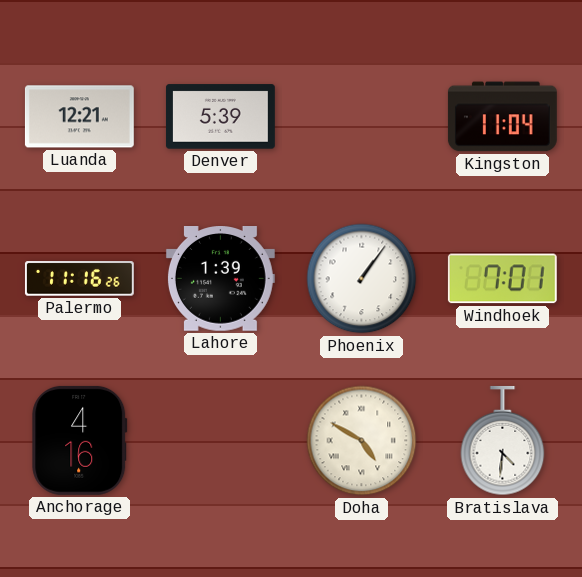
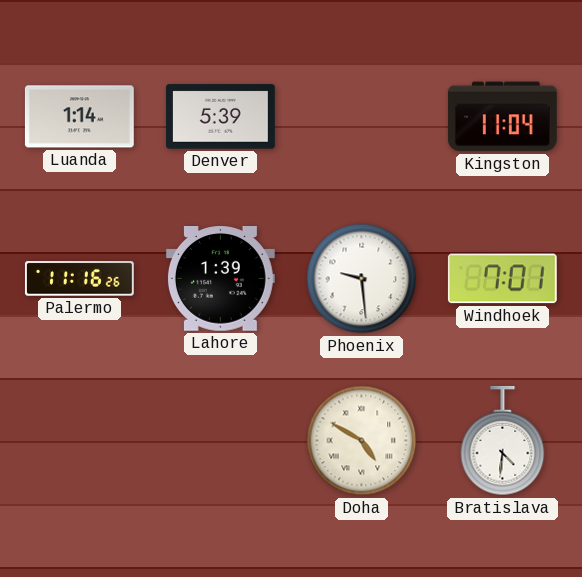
Luanda: 12:21 -> 1:14
Phoenix: 1:06 -> 9:29
Anchorage: 4:16 -> none
